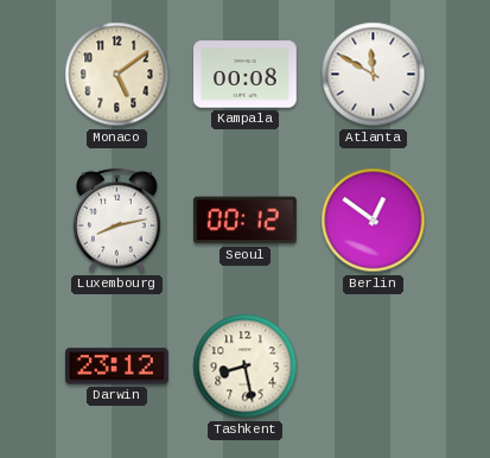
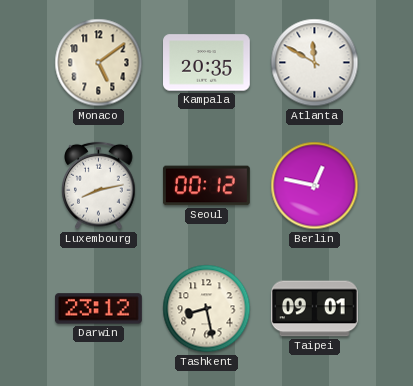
Kampala: 00:08 -> 20:35
Berlin: 12:51 -> 12:47
Taipei: none -> 09:01
